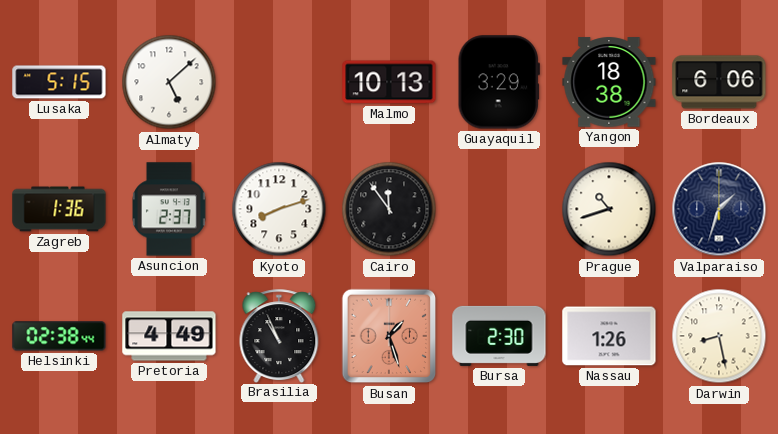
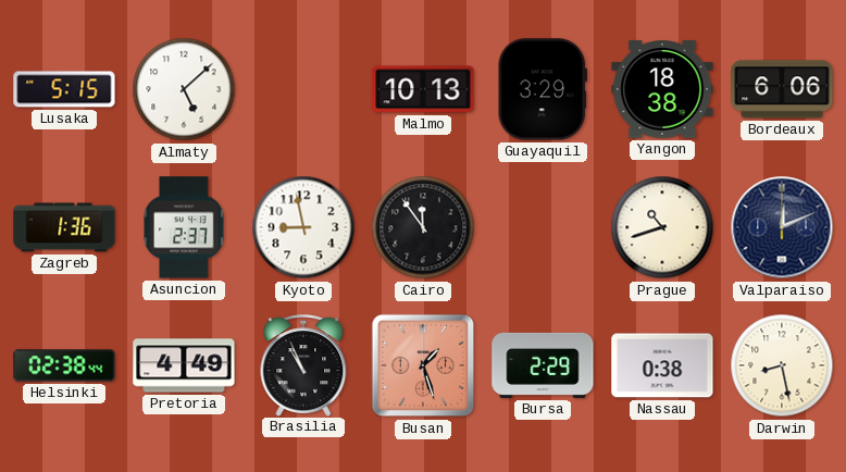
Kyoto: 8:12 -> 8:58
Valparaiso: 1:33 -> 12:11
Bursa: 2:30 -> 2:29
Nassau: 1:26 -> 0:38
